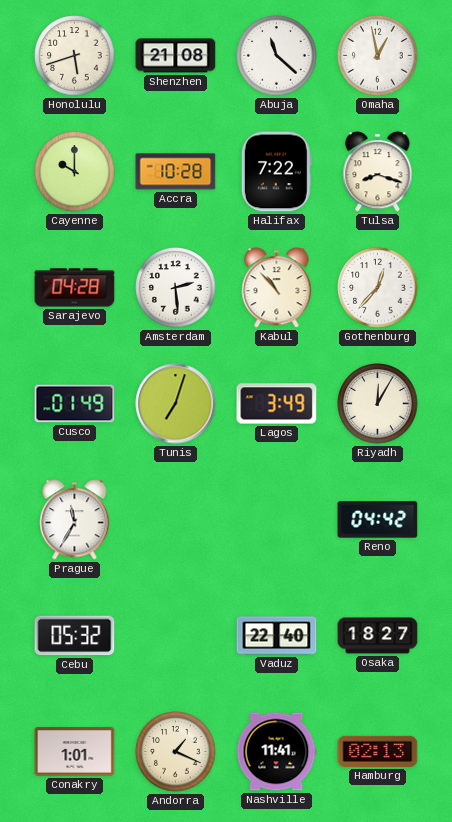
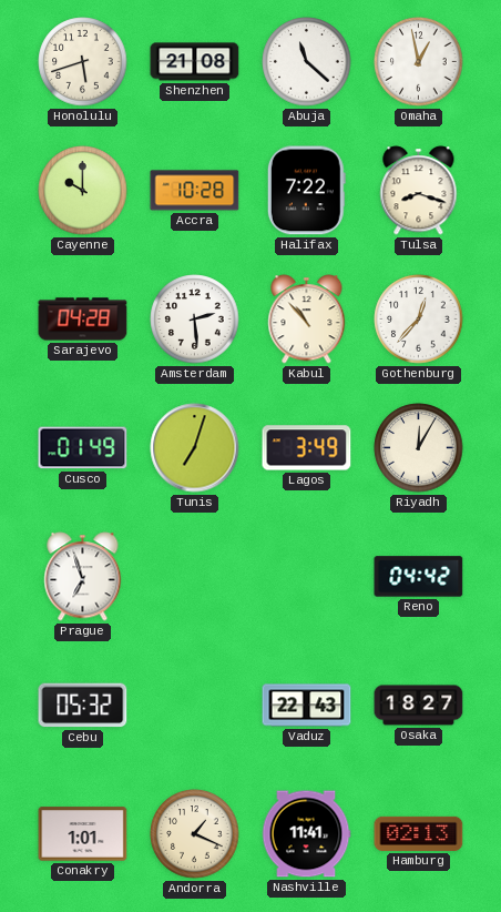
Prague: 11:35 -> 6:57
Vaduz: 22:40 -> 22:43
